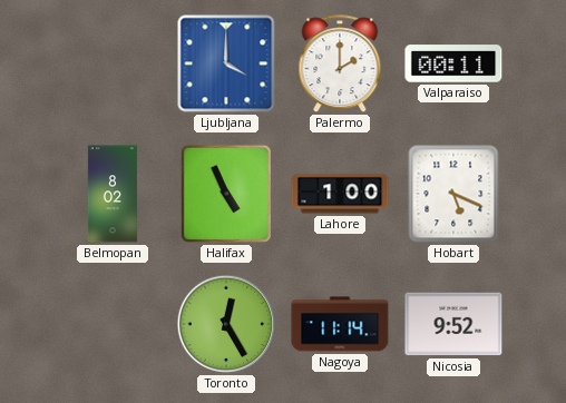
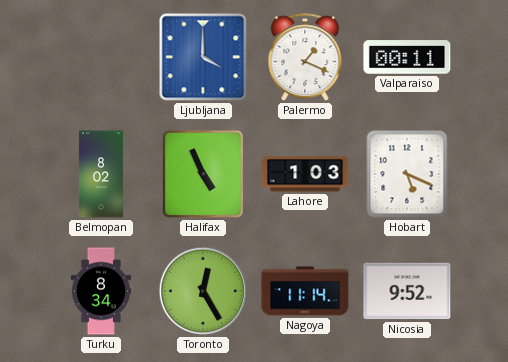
Palermo: 2:00 -> 1:19
Lahore: 1:00 -> 1:03
Turku: none -> 8:34
